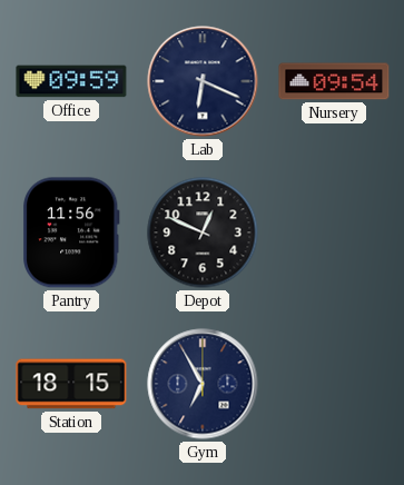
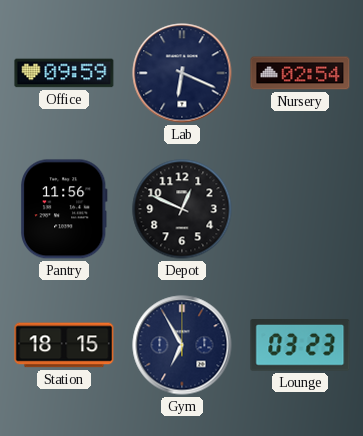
Nursery: 09:54 -> 02:54
Lounge: none -> 03:23
